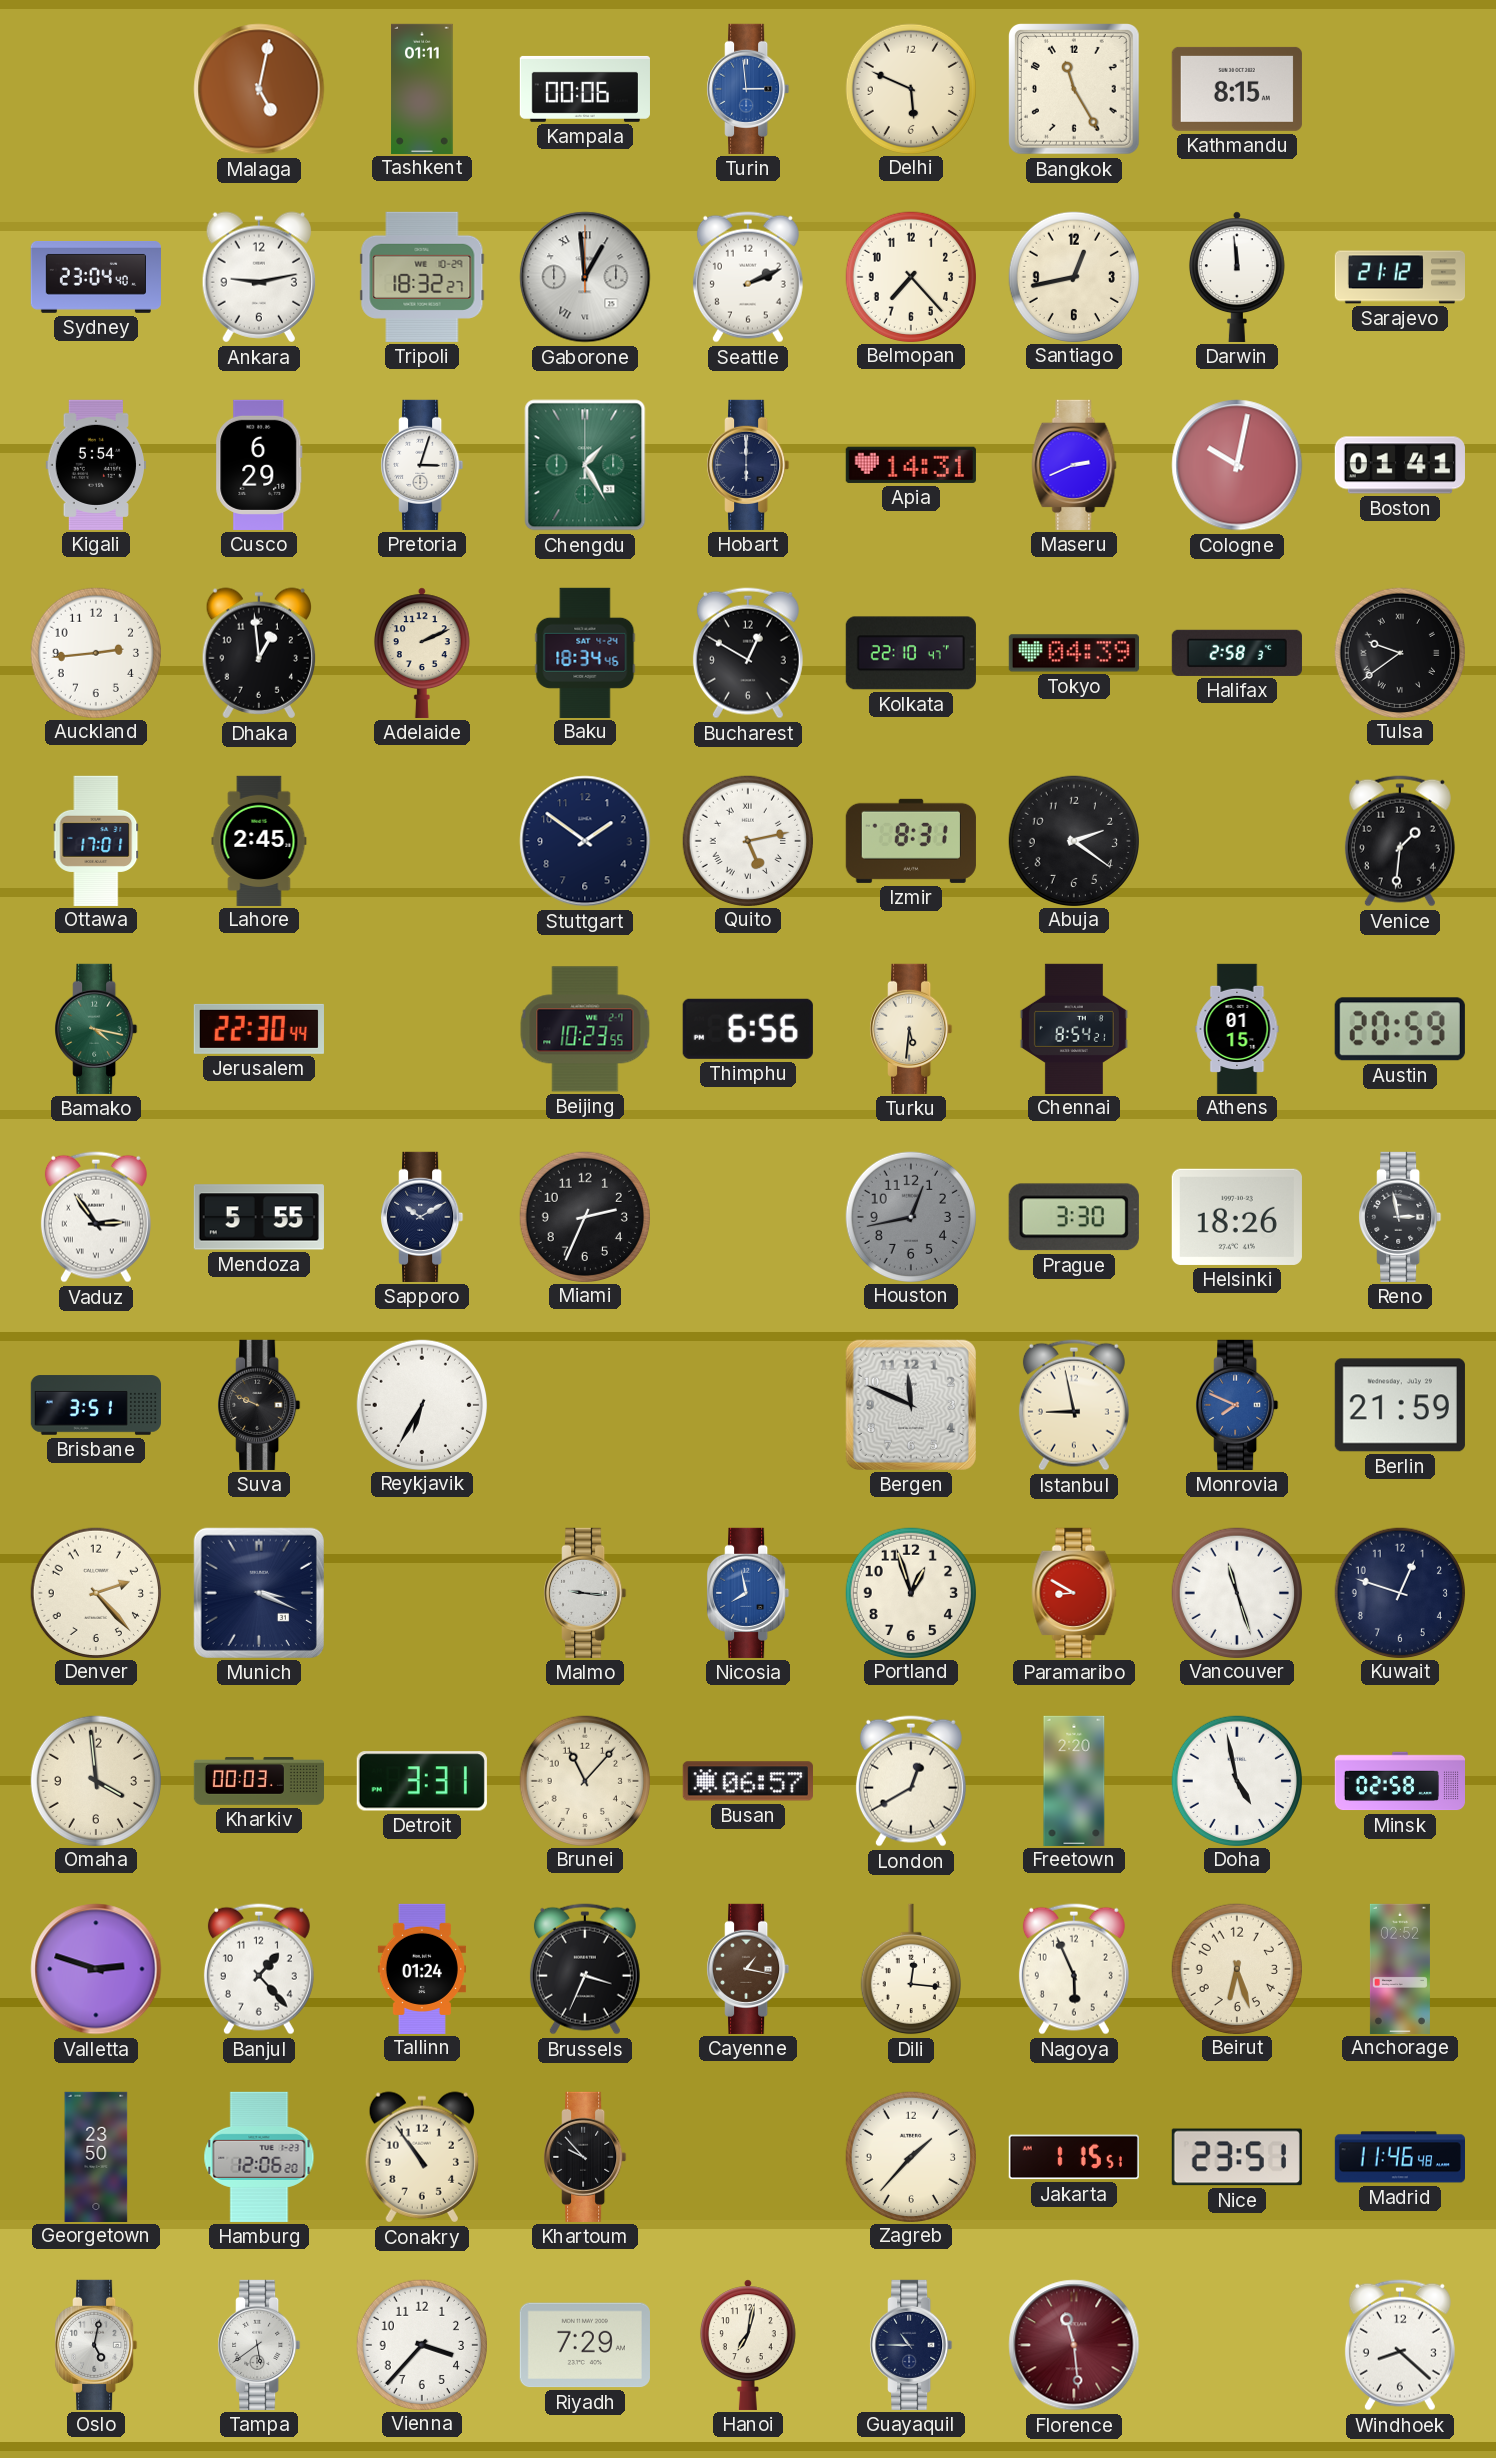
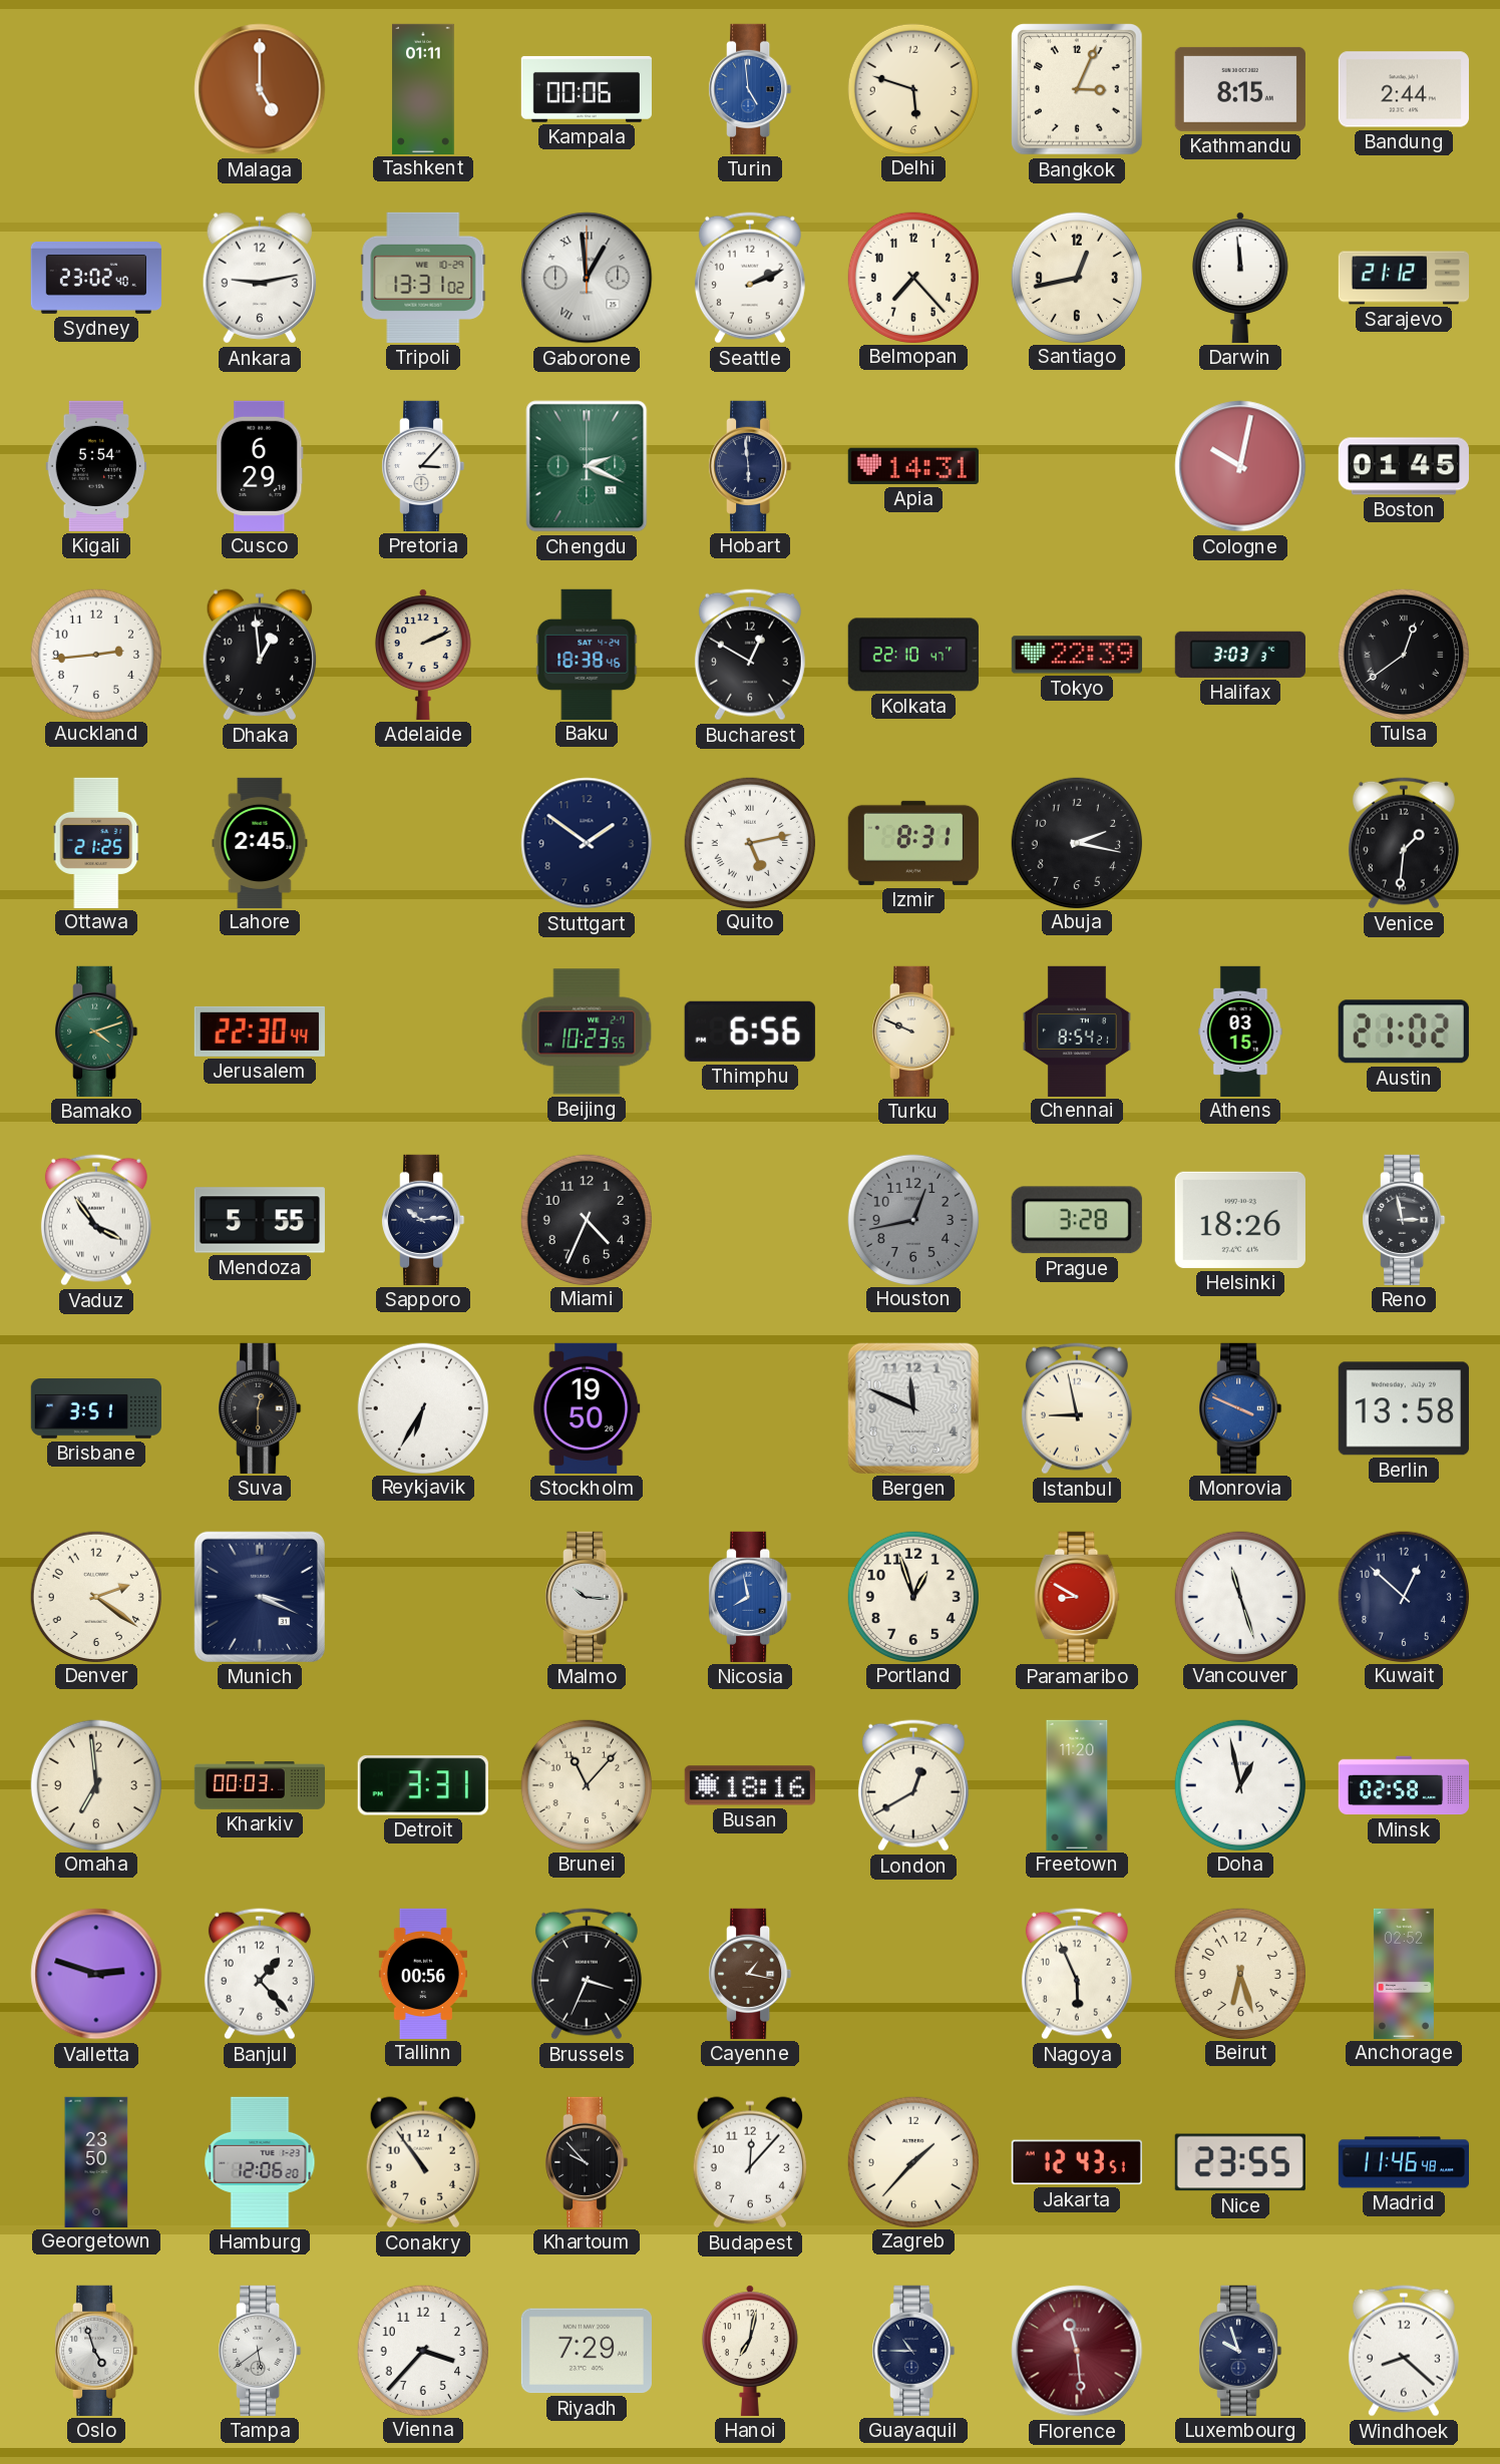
Malaga: 5:02 -> 5:00
Turin: 2:59 -> 4:59
Delhi: 5:49 -> 5:48
Bangkok: 11:25 -> 3:04
Bandung: none -> 2:44
Sydney: 23:04 -> 23:02
Tripoli: 18:32 -> 13:31
Pretoria: 3:03 -> 3:07
Chengdu: 1:25 -> 2:19
Hobart: 6:00 -> 5:59
Maseru: 2:41 -> none
Boston: 01:41 -> 01:45
Baku: 18:34 -> 18:38
Tokyo: 04:39 -> 22:39
Halifax: 2:58 -> 3:03
Tulsa: 9:39 -> 12:39
Ottawa: 17:01 -> 21:25
Abuja: 2:21 -> 2:17
Bamako: 4:17 -> 4:12
Turku: 5:31 -> 9:49
Athens: 01:15 -> 03:15
Austin: 20:59 -> 21:02
Vaduz: 2:54 -> 3:54
Sapporo: 10:10 -> 10:14
Miami: 2:34 -> 4:34
Prague: 3:30 -> 3:28
Suva: 9:49 -> 12:30
Stockholm: none -> 19:50
Monrovia: 7:49 -> 3:49
Berlin: 21:59 -> 13:58
Denver: 2:23 -> 2:21
Malmo: 9:16 -> 10:16
Kuwait: 12:48 -> 12:52
Omaha: 3:59 -> 6:59
Busan: 06:57 -> 18:16
Freetown: 2:20 -> 11:20
Doha: 4:58 -> 12:58
Tallinn: 01:24 -> 00:56
Dili: 12:16 -> none
Budapest: none -> 12:07
Jakarta: 1:15 -> 12:43
Nice: 23:51 -> 23:55
Oslo: 5:02 -> 4:57
Luxembourg: none -> 9:57
